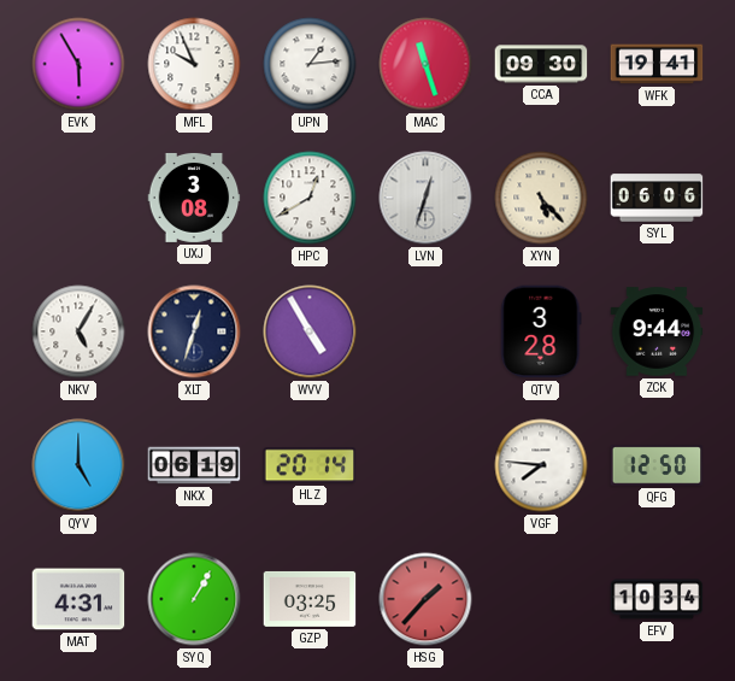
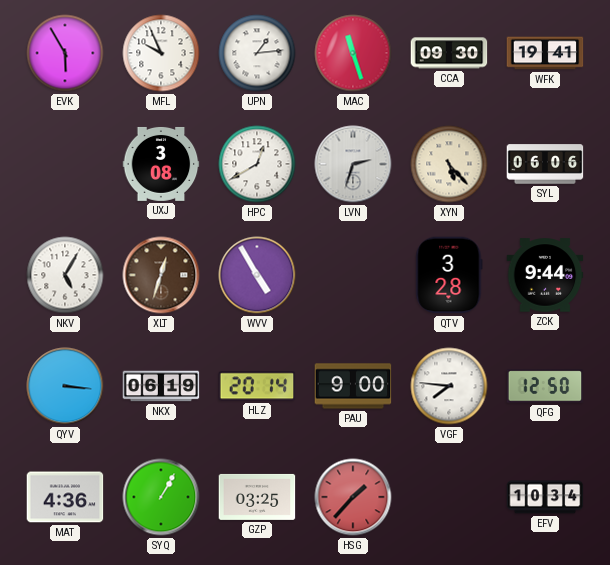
LVN: 12:33 -> 2:33
XLT dial: navy -> brown
QYV: 5:00 -> 3:16
PAU: none -> 9:00
MAT: 4:31 -> 4:36
